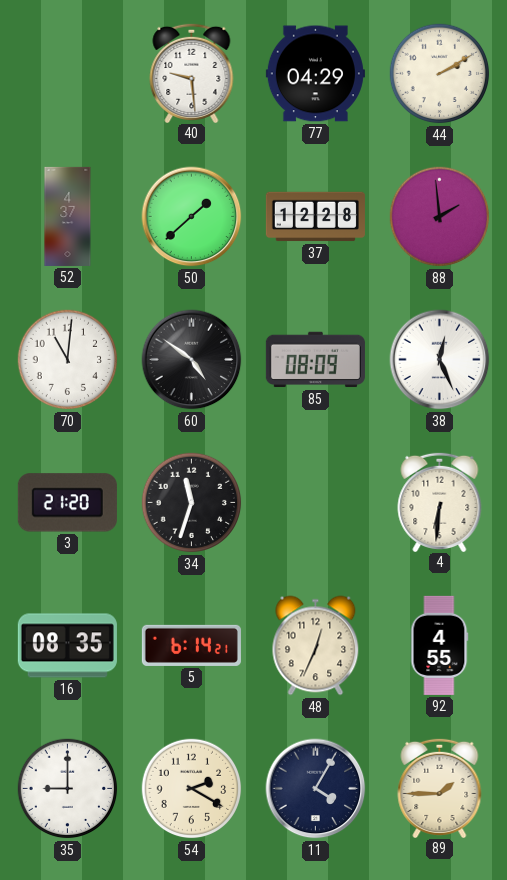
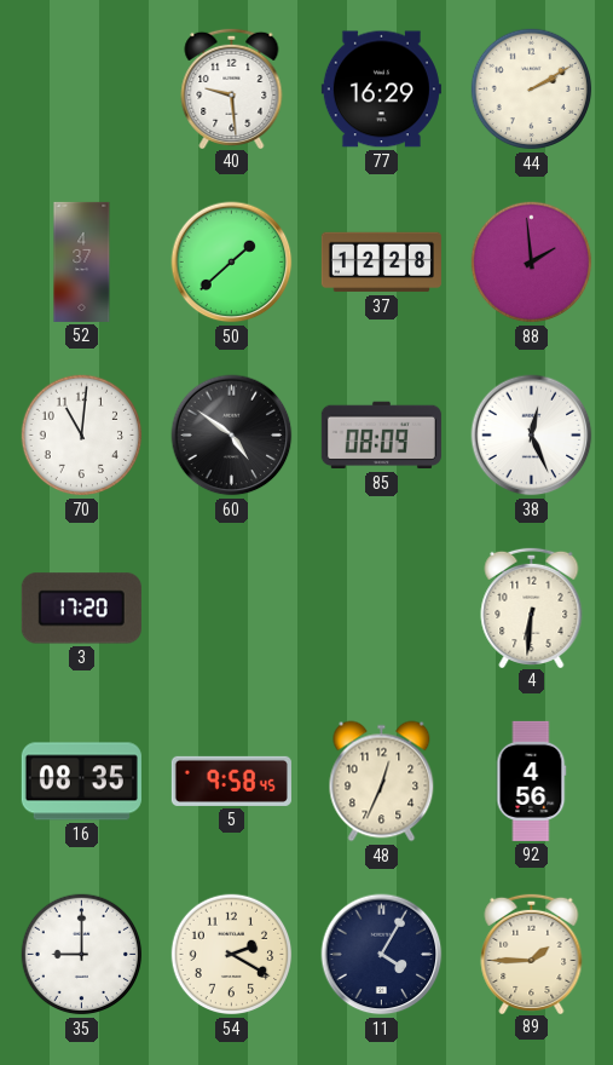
77: 04:29 -> 16:29
3: 21:20 -> 17:20
34: 11:33 -> none
5: 6:14 -> 9:58
92: 4:55 -> 4:56
